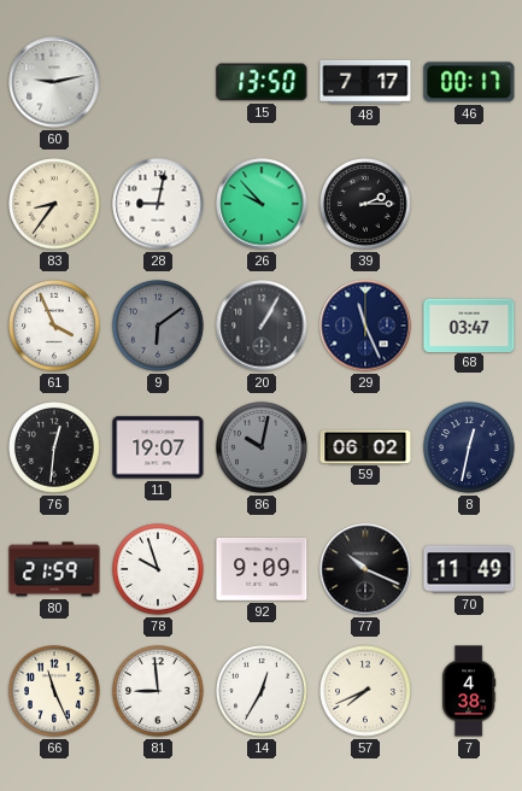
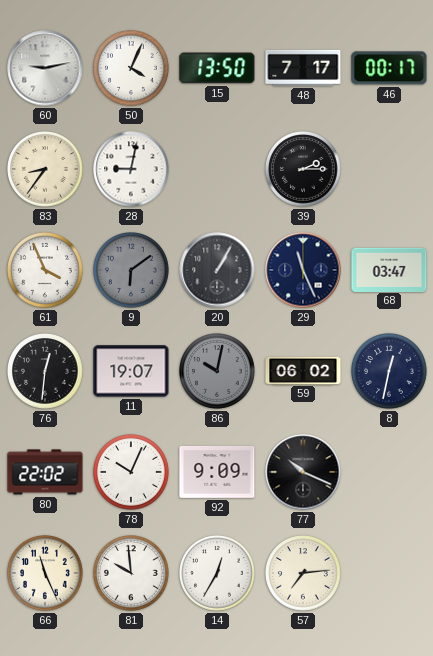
50: none -> 4:04
26: 9:53 -> none
80: 21:59 -> 22:02
78: 9:57 -> 10:04
70: 11:49 -> none
81: 8:59 -> 9:59
57: 7:41 -> 7:14
7: 4:38 -> none
